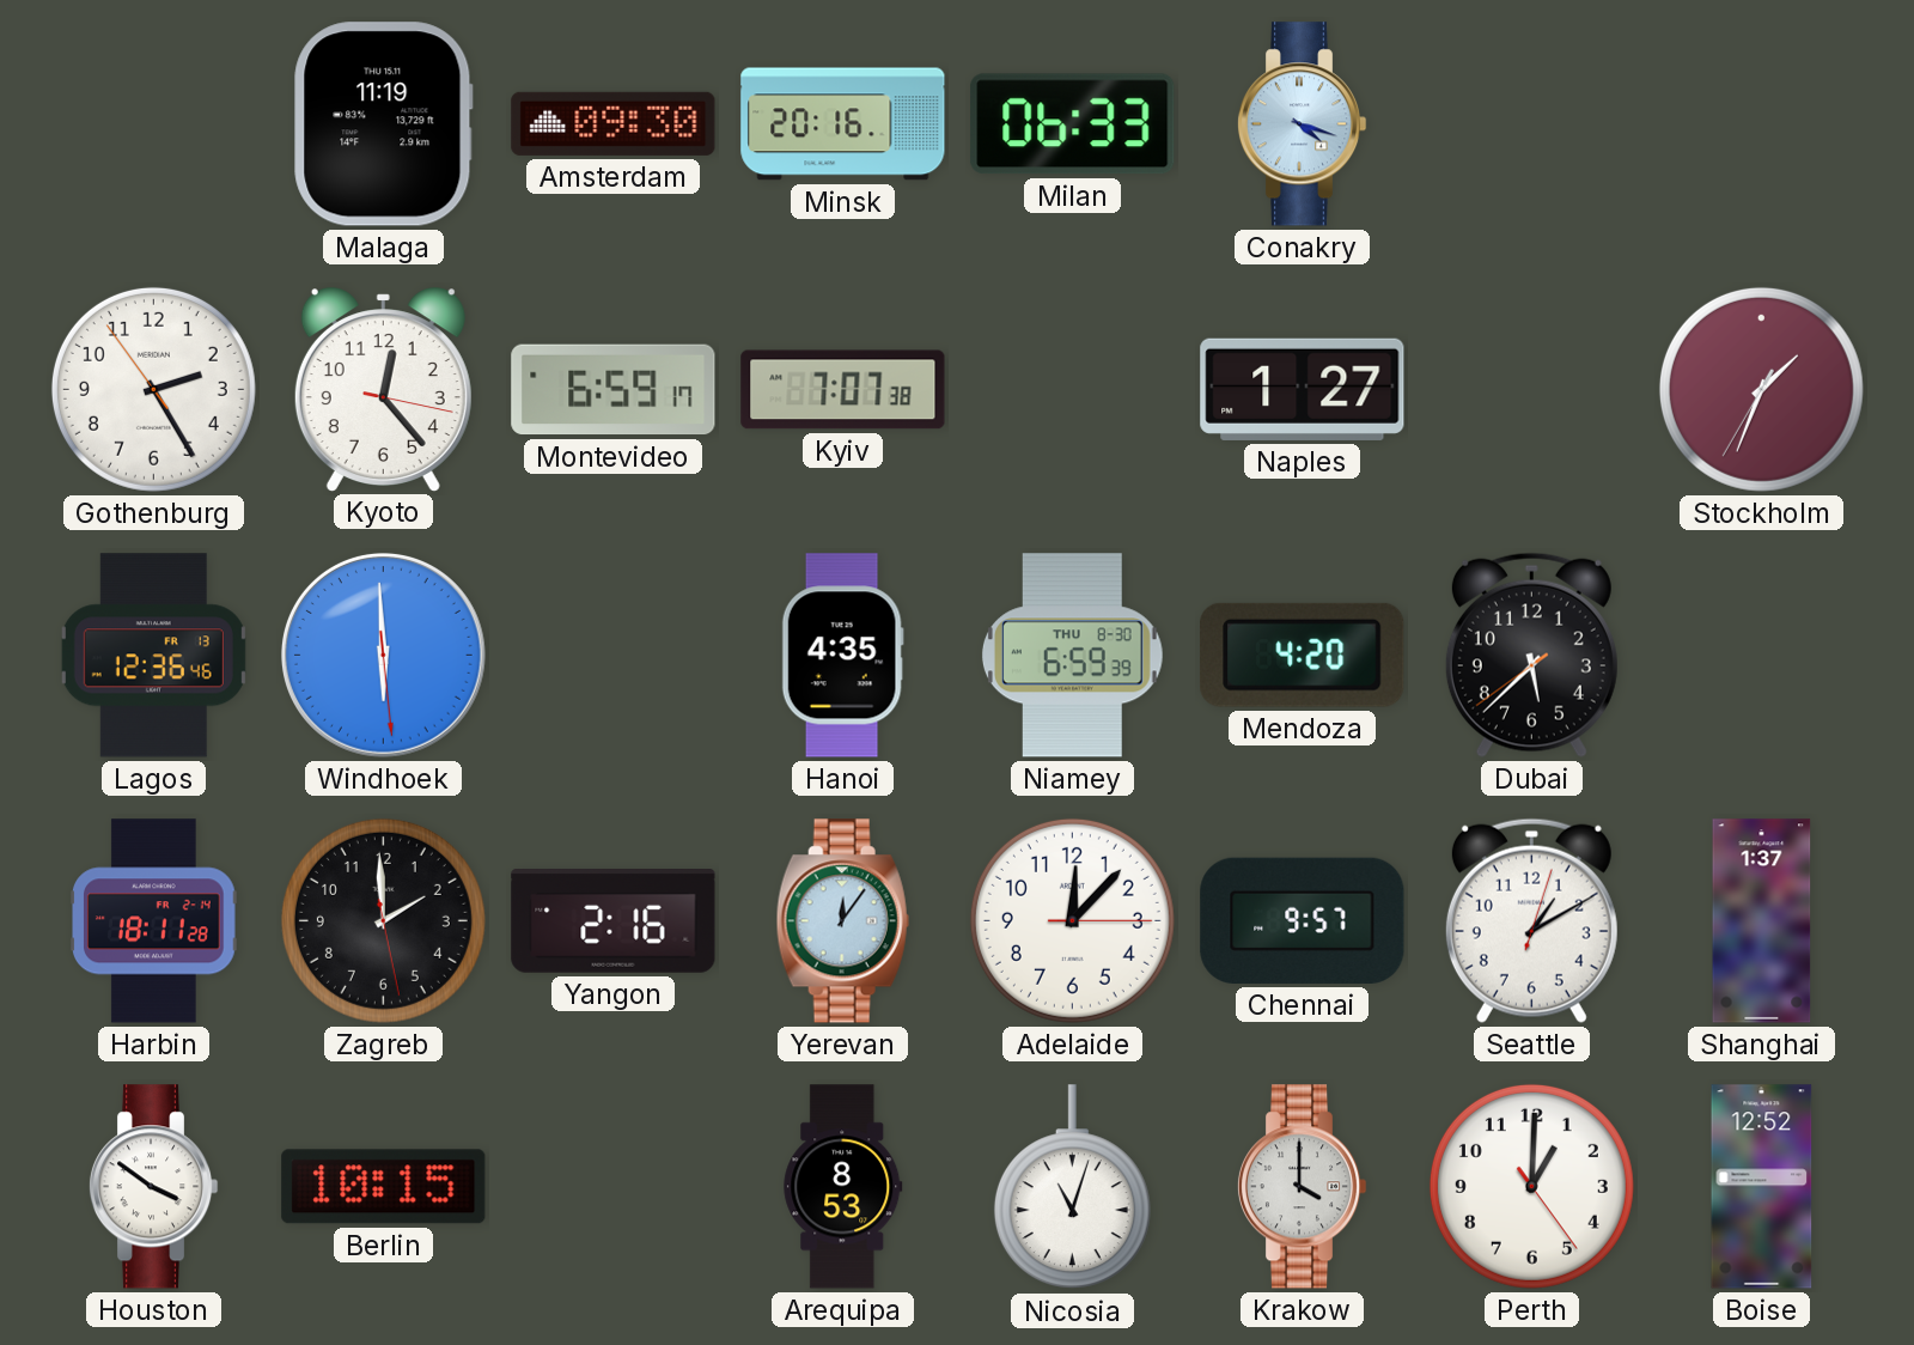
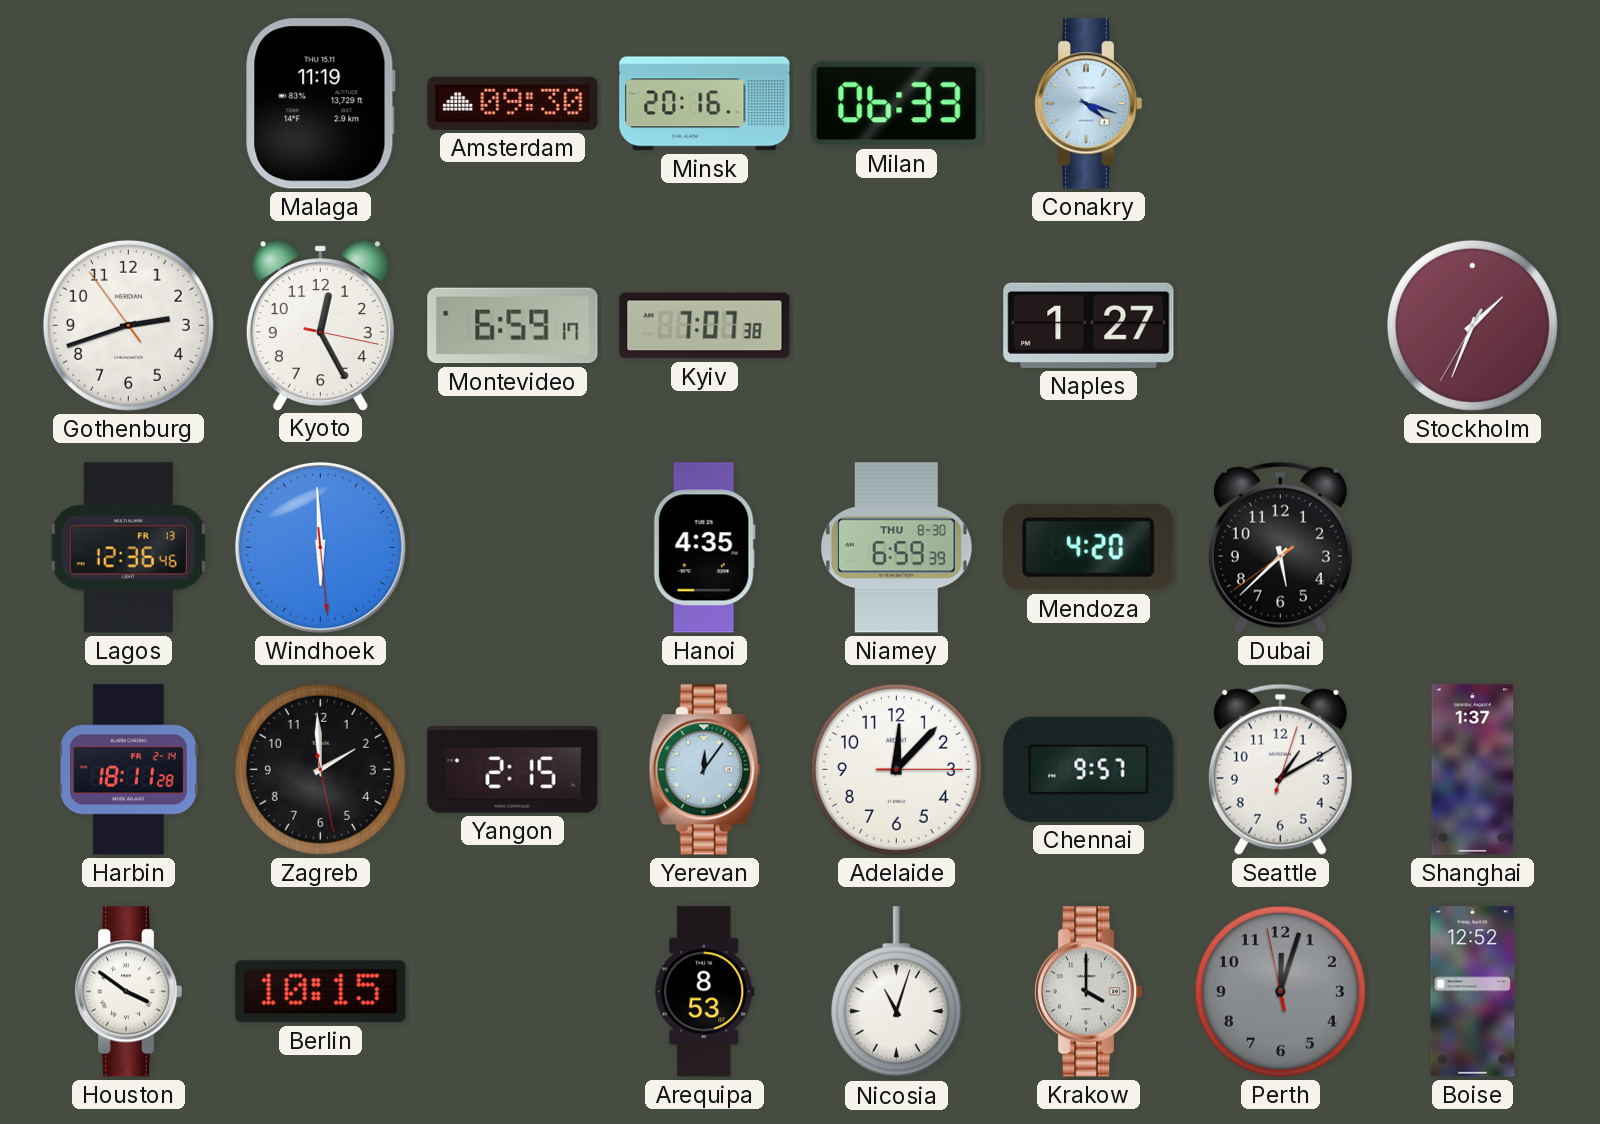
Gothenburg: 2:24 -> 2:41
Kyoto: 12:23 -> 12:25
Yangon: 2:16 -> 2:15
Perth: 1:00 -> 12:02
Perth dial: white -> grey
